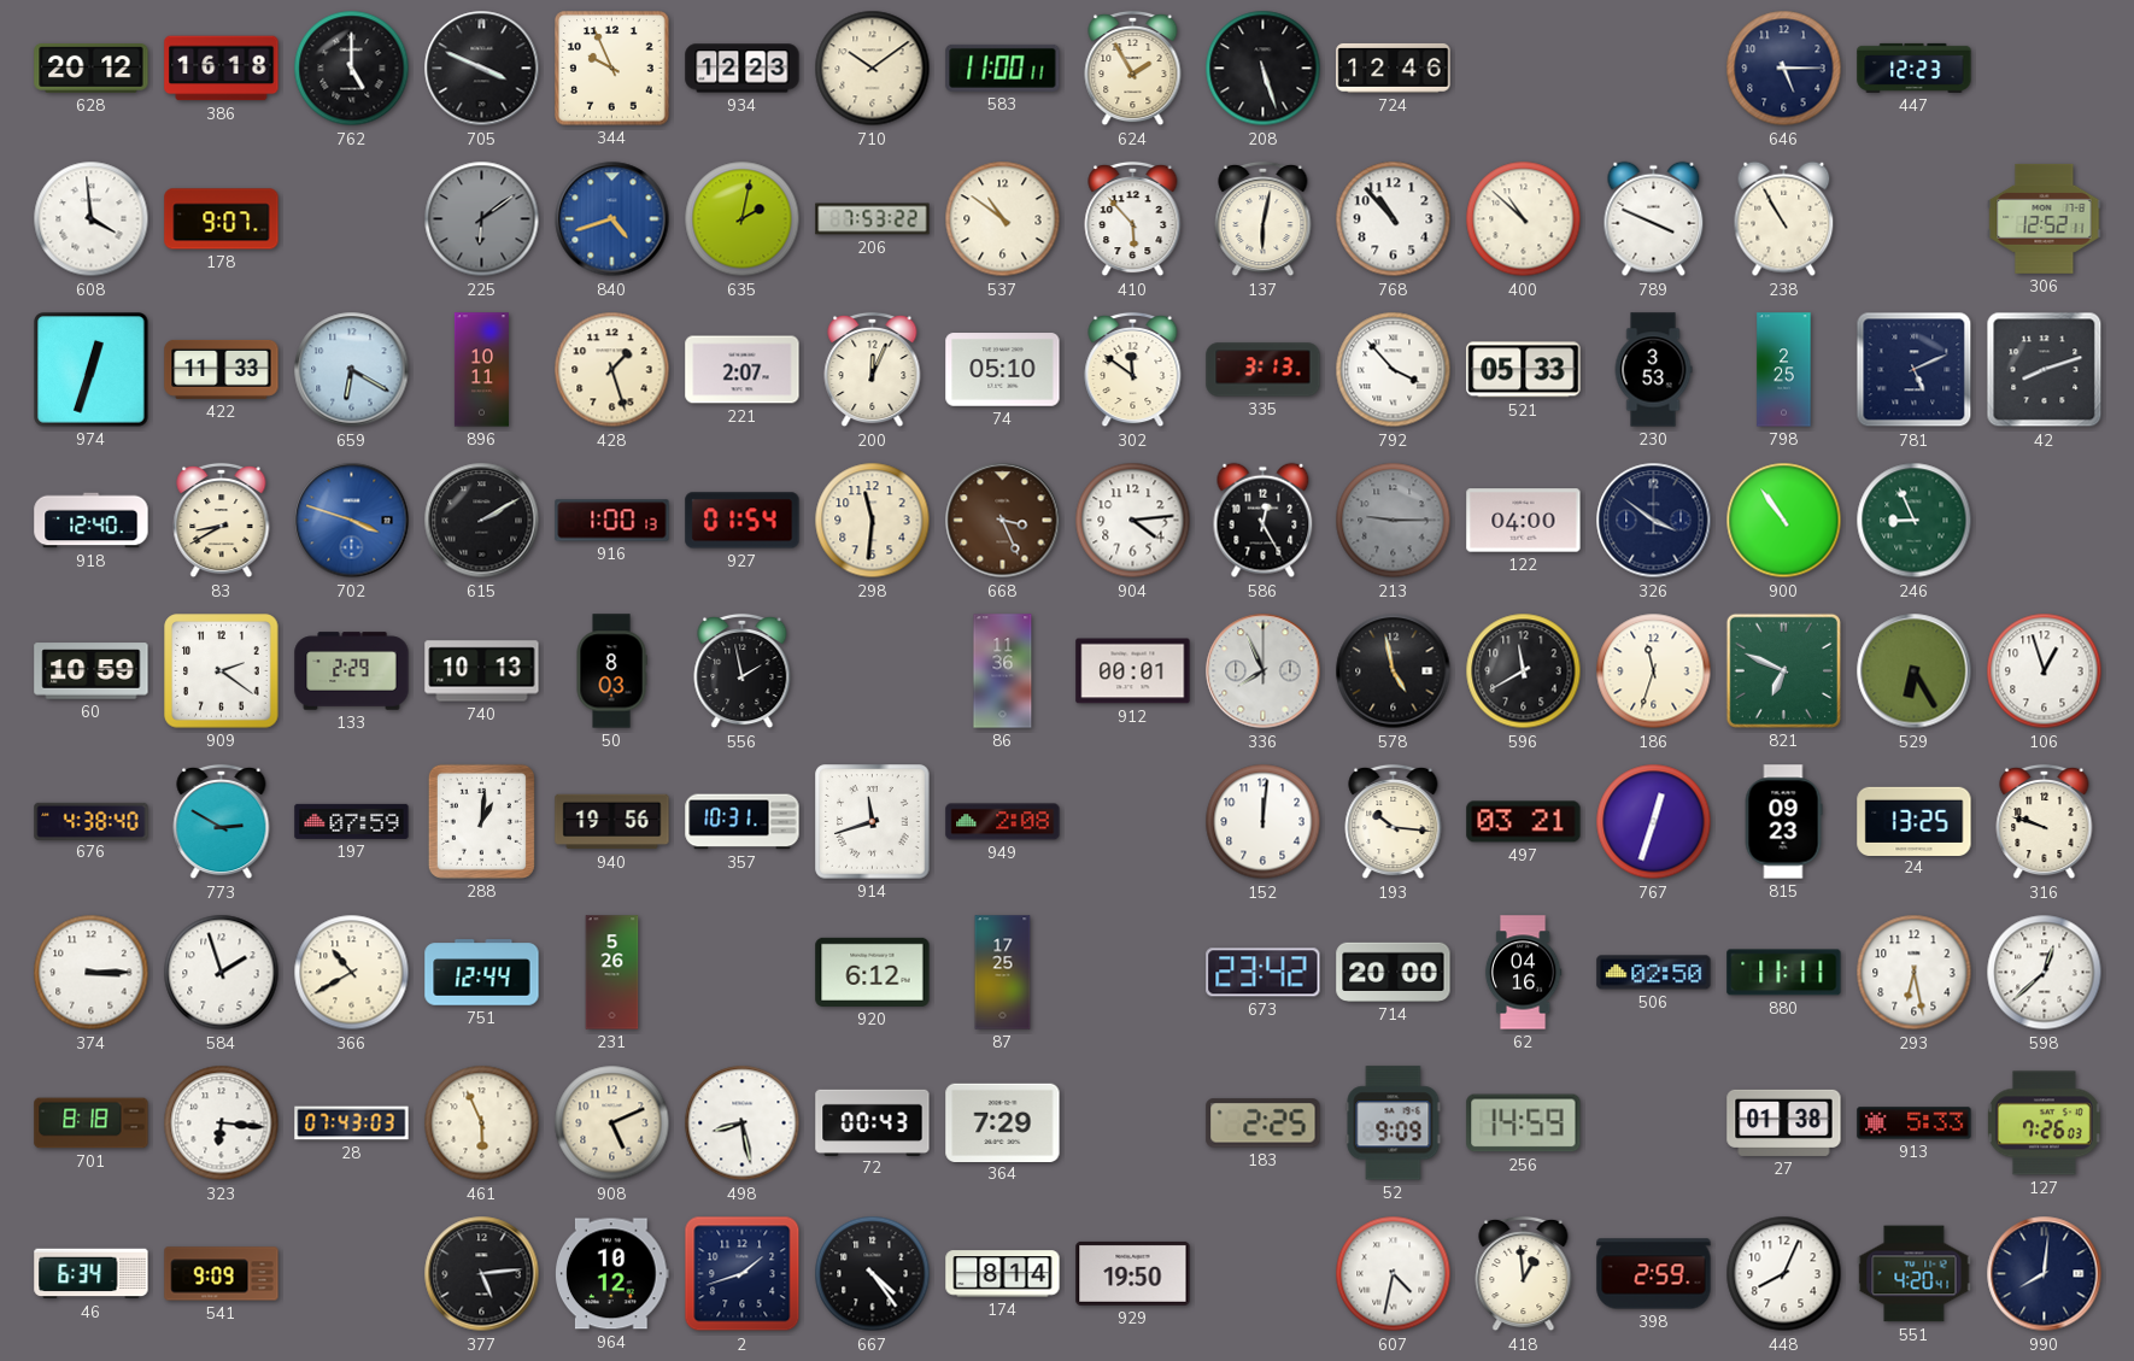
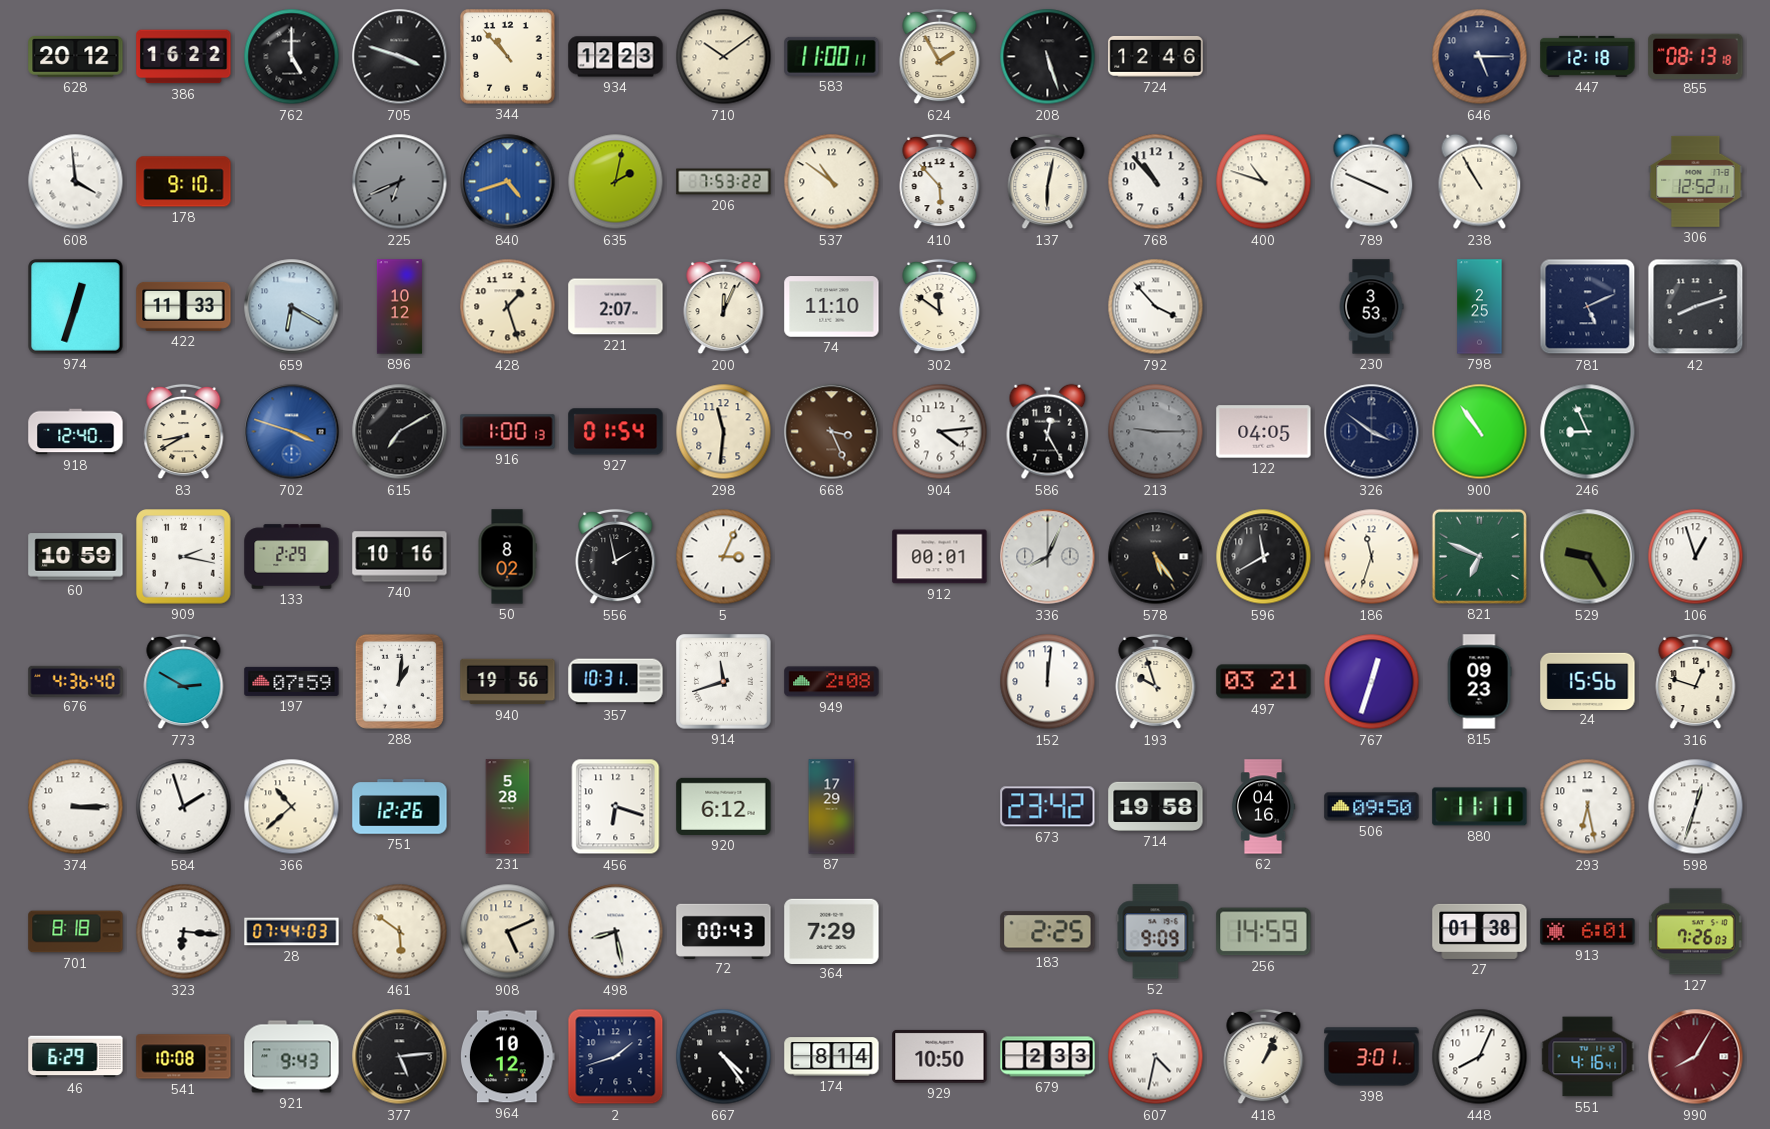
386: 16:18 -> 16:22
705: 3:49 -> 3:48
344: 9:56 -> 10:53
447: 12:23 -> 12:18
855: none -> 08:13
178: 9:07 -> 9:10
225: 6:09 -> 6:41
400: 10:52 -> 10:48
896: 10:11 -> 10:12
74: 05:10 -> 11:10
335: 3:13 -> none
521: 05:33 -> none
615: 2:10 -> 7:10
122: 04:00 -> 04:05
909: 2:21 -> 2:17
740: 10:13 -> 10:16
50: 8:03 -> 8:02
5: none -> 3:04
86: 11:36 -> none
336: 7:56 -> 8:04
578: 4:58 -> 5:24
529: 6:25 -> 9:25
676: 4:38 -> 4:36
193: 10:16 -> 9:57
24: 13:25 -> 15:56
316: 9:48 -> 12:48
366: 10:40 -> 10:38
751: 12:44 -> 12:26
231: 5:26 -> 5:28
456: none -> 6:18
87: 17:25 -> 17:29
714: 20:00 -> 19:58
506: 02:50 -> 09:50
598: 12:38 -> 12:33
28: 07:43 -> 07:44
461: 5:56 -> 5:51
913: 5:33 -> 6:01
46: 6:34 -> 6:29
541: 9:09 -> 10:08
921: none -> 9:43
929: 19:50 -> 10:50
679: none -> 2:33
418: 12:59 -> 1:04
398: 2:59 -> 3:01
551: 4:20 -> 4:16
990: 8:01 -> 8:05
990 dial: navy -> burgundy
